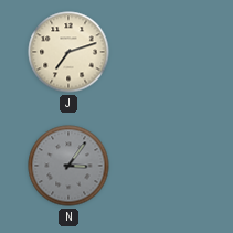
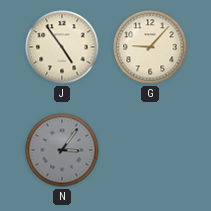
J: 7:12 -> 4:54
G: none -> 9:07
